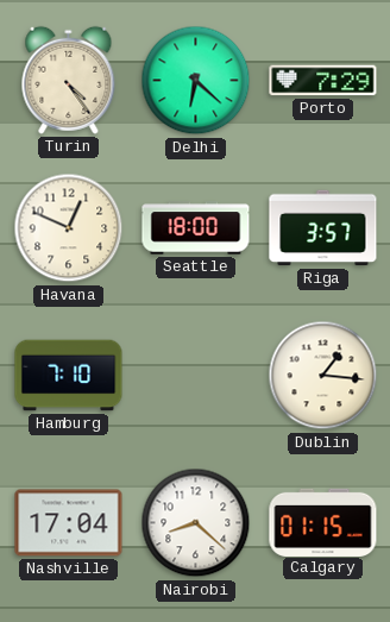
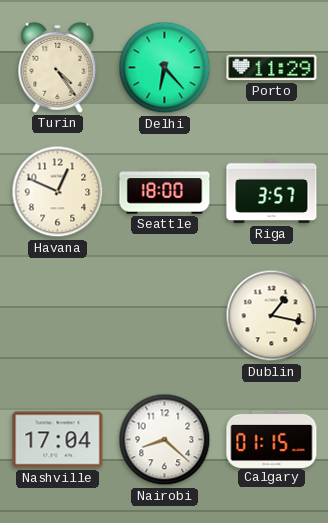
Delhi: 6:22 -> 6:23
Porto: 7:29 -> 11:29
Hamburg: 7:10 -> none
Dublin: 1:16 -> 1:17
